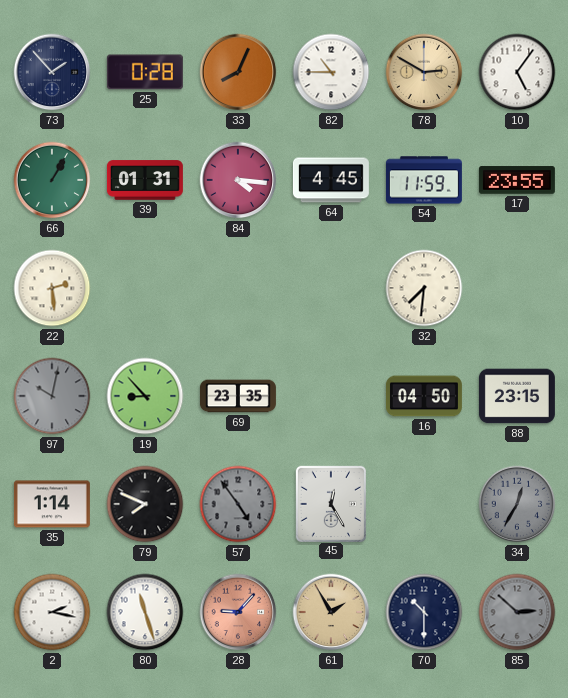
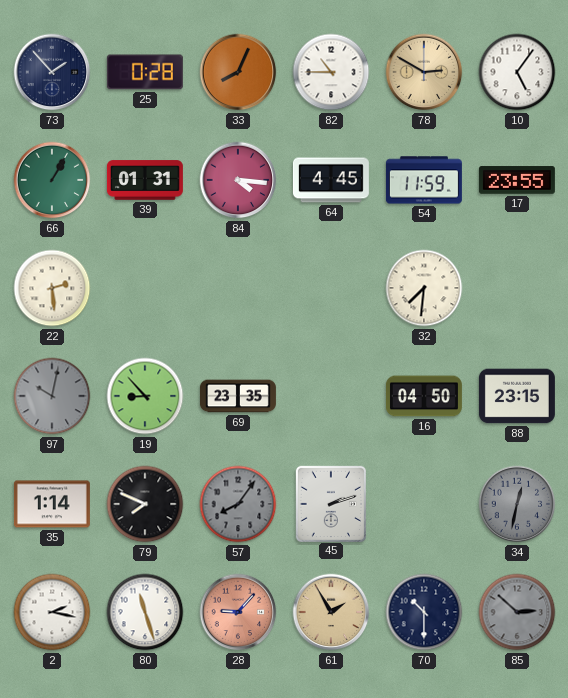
57: 4:54 -> 8:06
45: 12:25 -> 2:12
34: 12:35 -> 12:32
